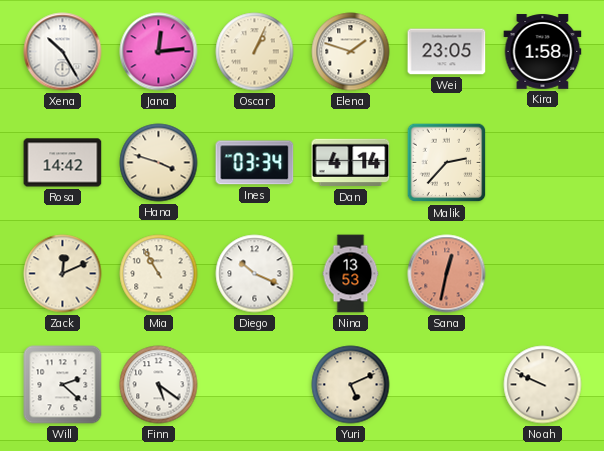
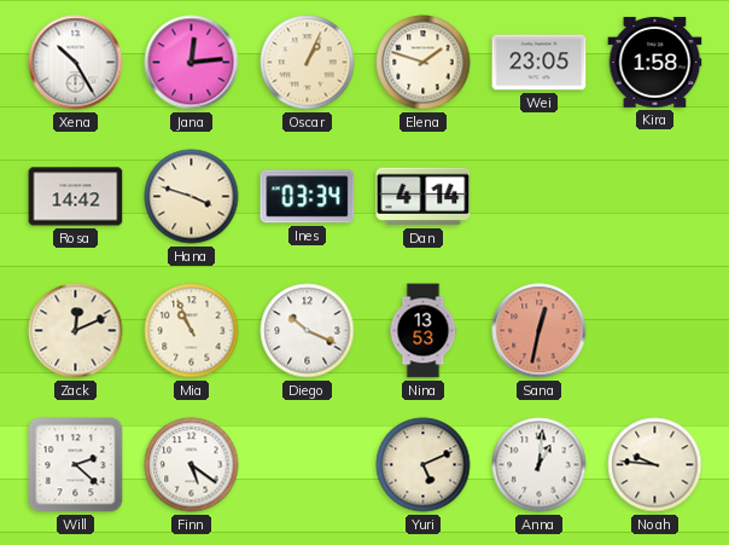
Malik: 2:37 -> none
Mia: 10:55 -> 10:56
Anna: none -> 1:01
Noah: 9:49 -> 9:46
